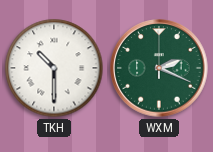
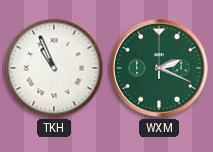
TKH: 10:30 -> 10:56
